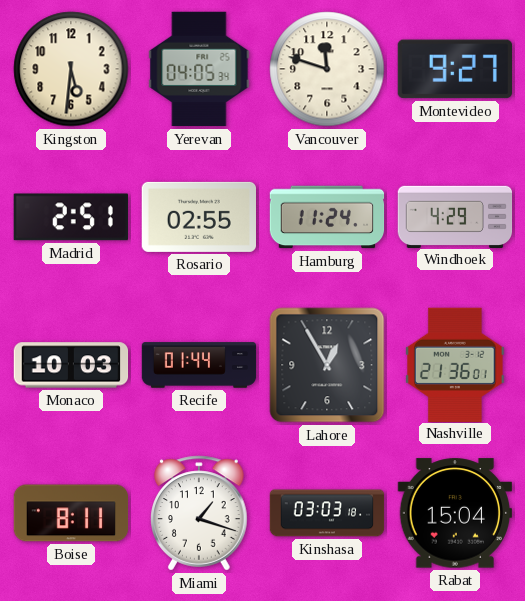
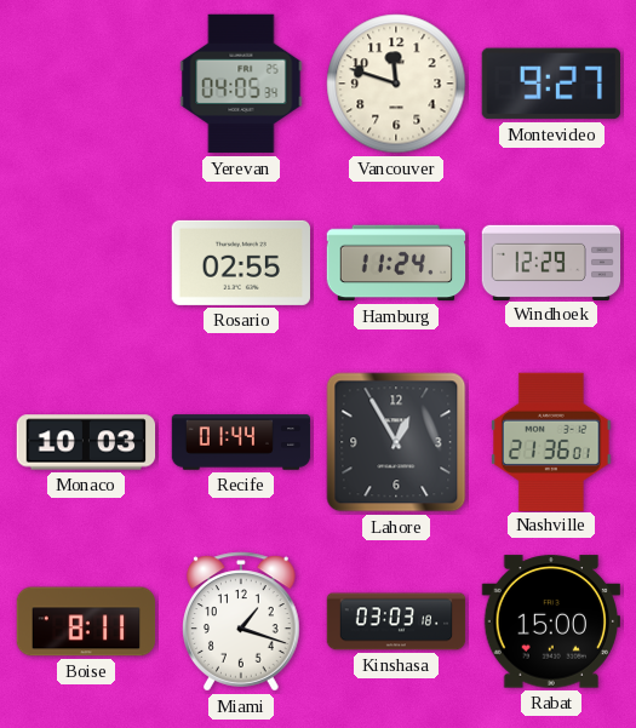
Kingston: 5:31 -> none
Madrid: 2:51 -> none
Windhoek: 4:29 -> 12:29
Rabat: 15:04 -> 15:00
